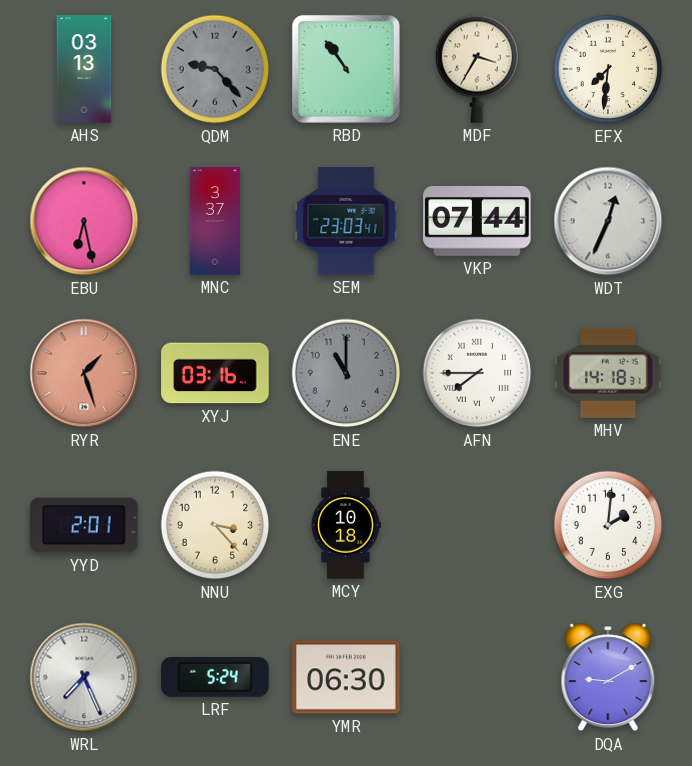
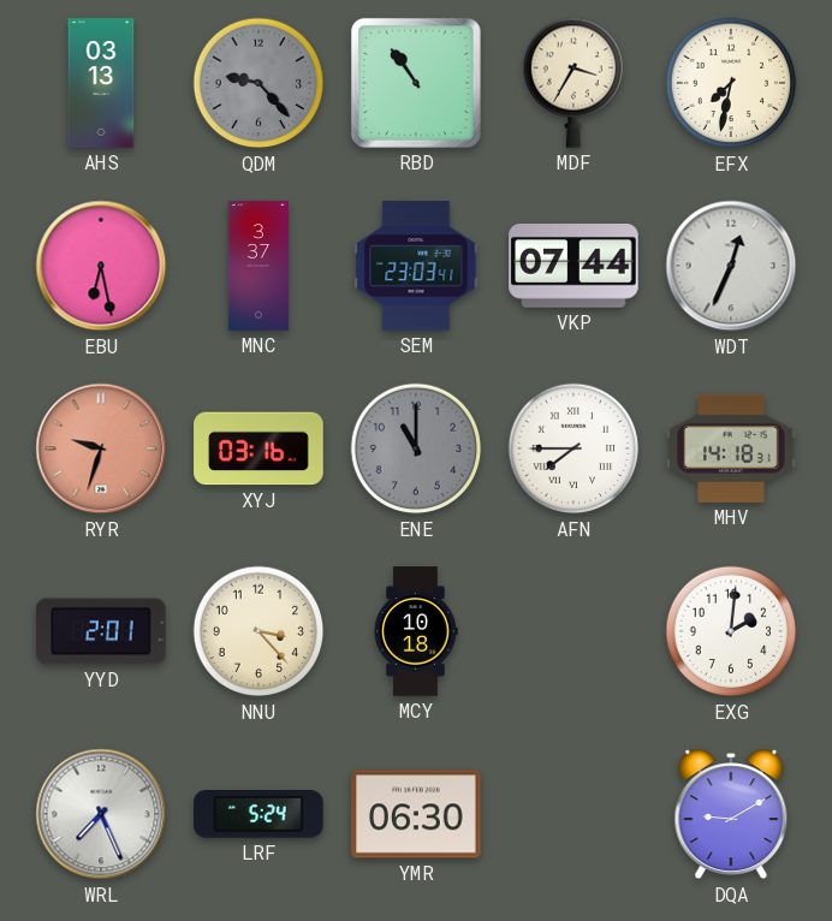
EFX: 7:31 -> 7:32
RYR: 1:27 -> 9:33
